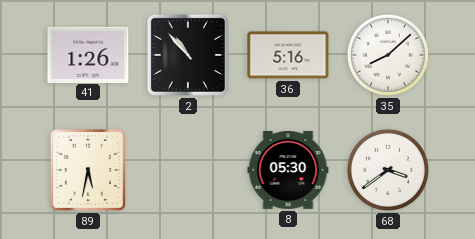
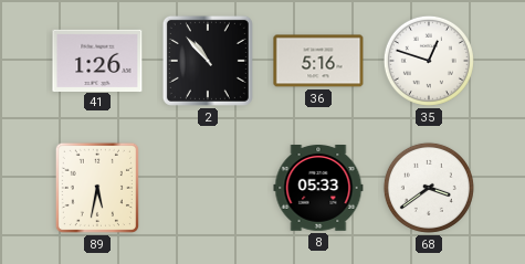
35: 8:08 -> 12:48
8: 05:30 -> 05:33
